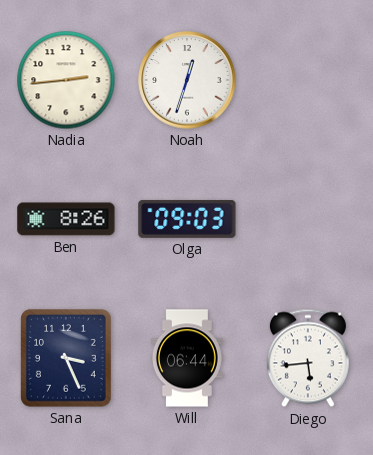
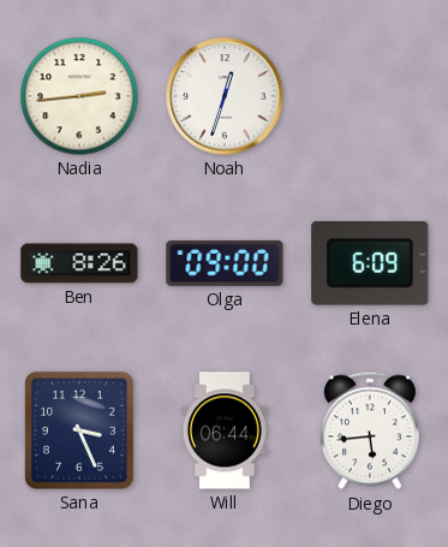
Olga: 09:03 -> 09:00
Elena: none -> 6:09
